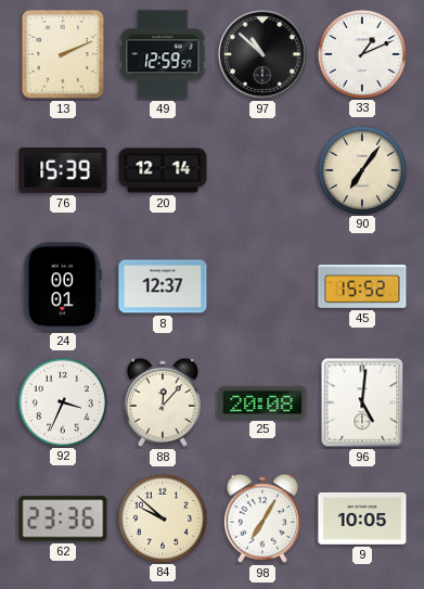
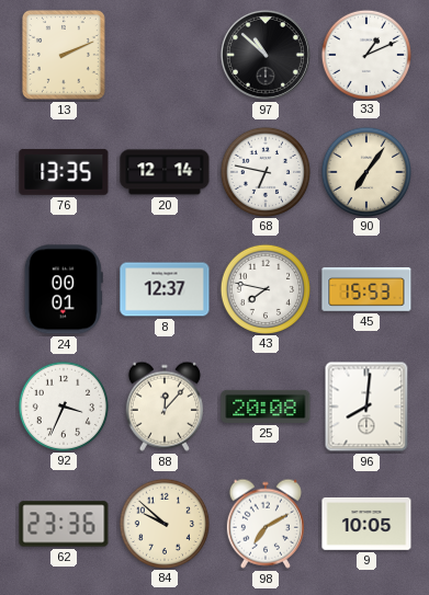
49: 12:59 -> none
76: 15:39 -> 13:35
68: none -> 6:47
43: none -> 7:47
45: 15:52 -> 15:53
96: 5:01 -> 8:01
98: 7:05 -> 7:10
